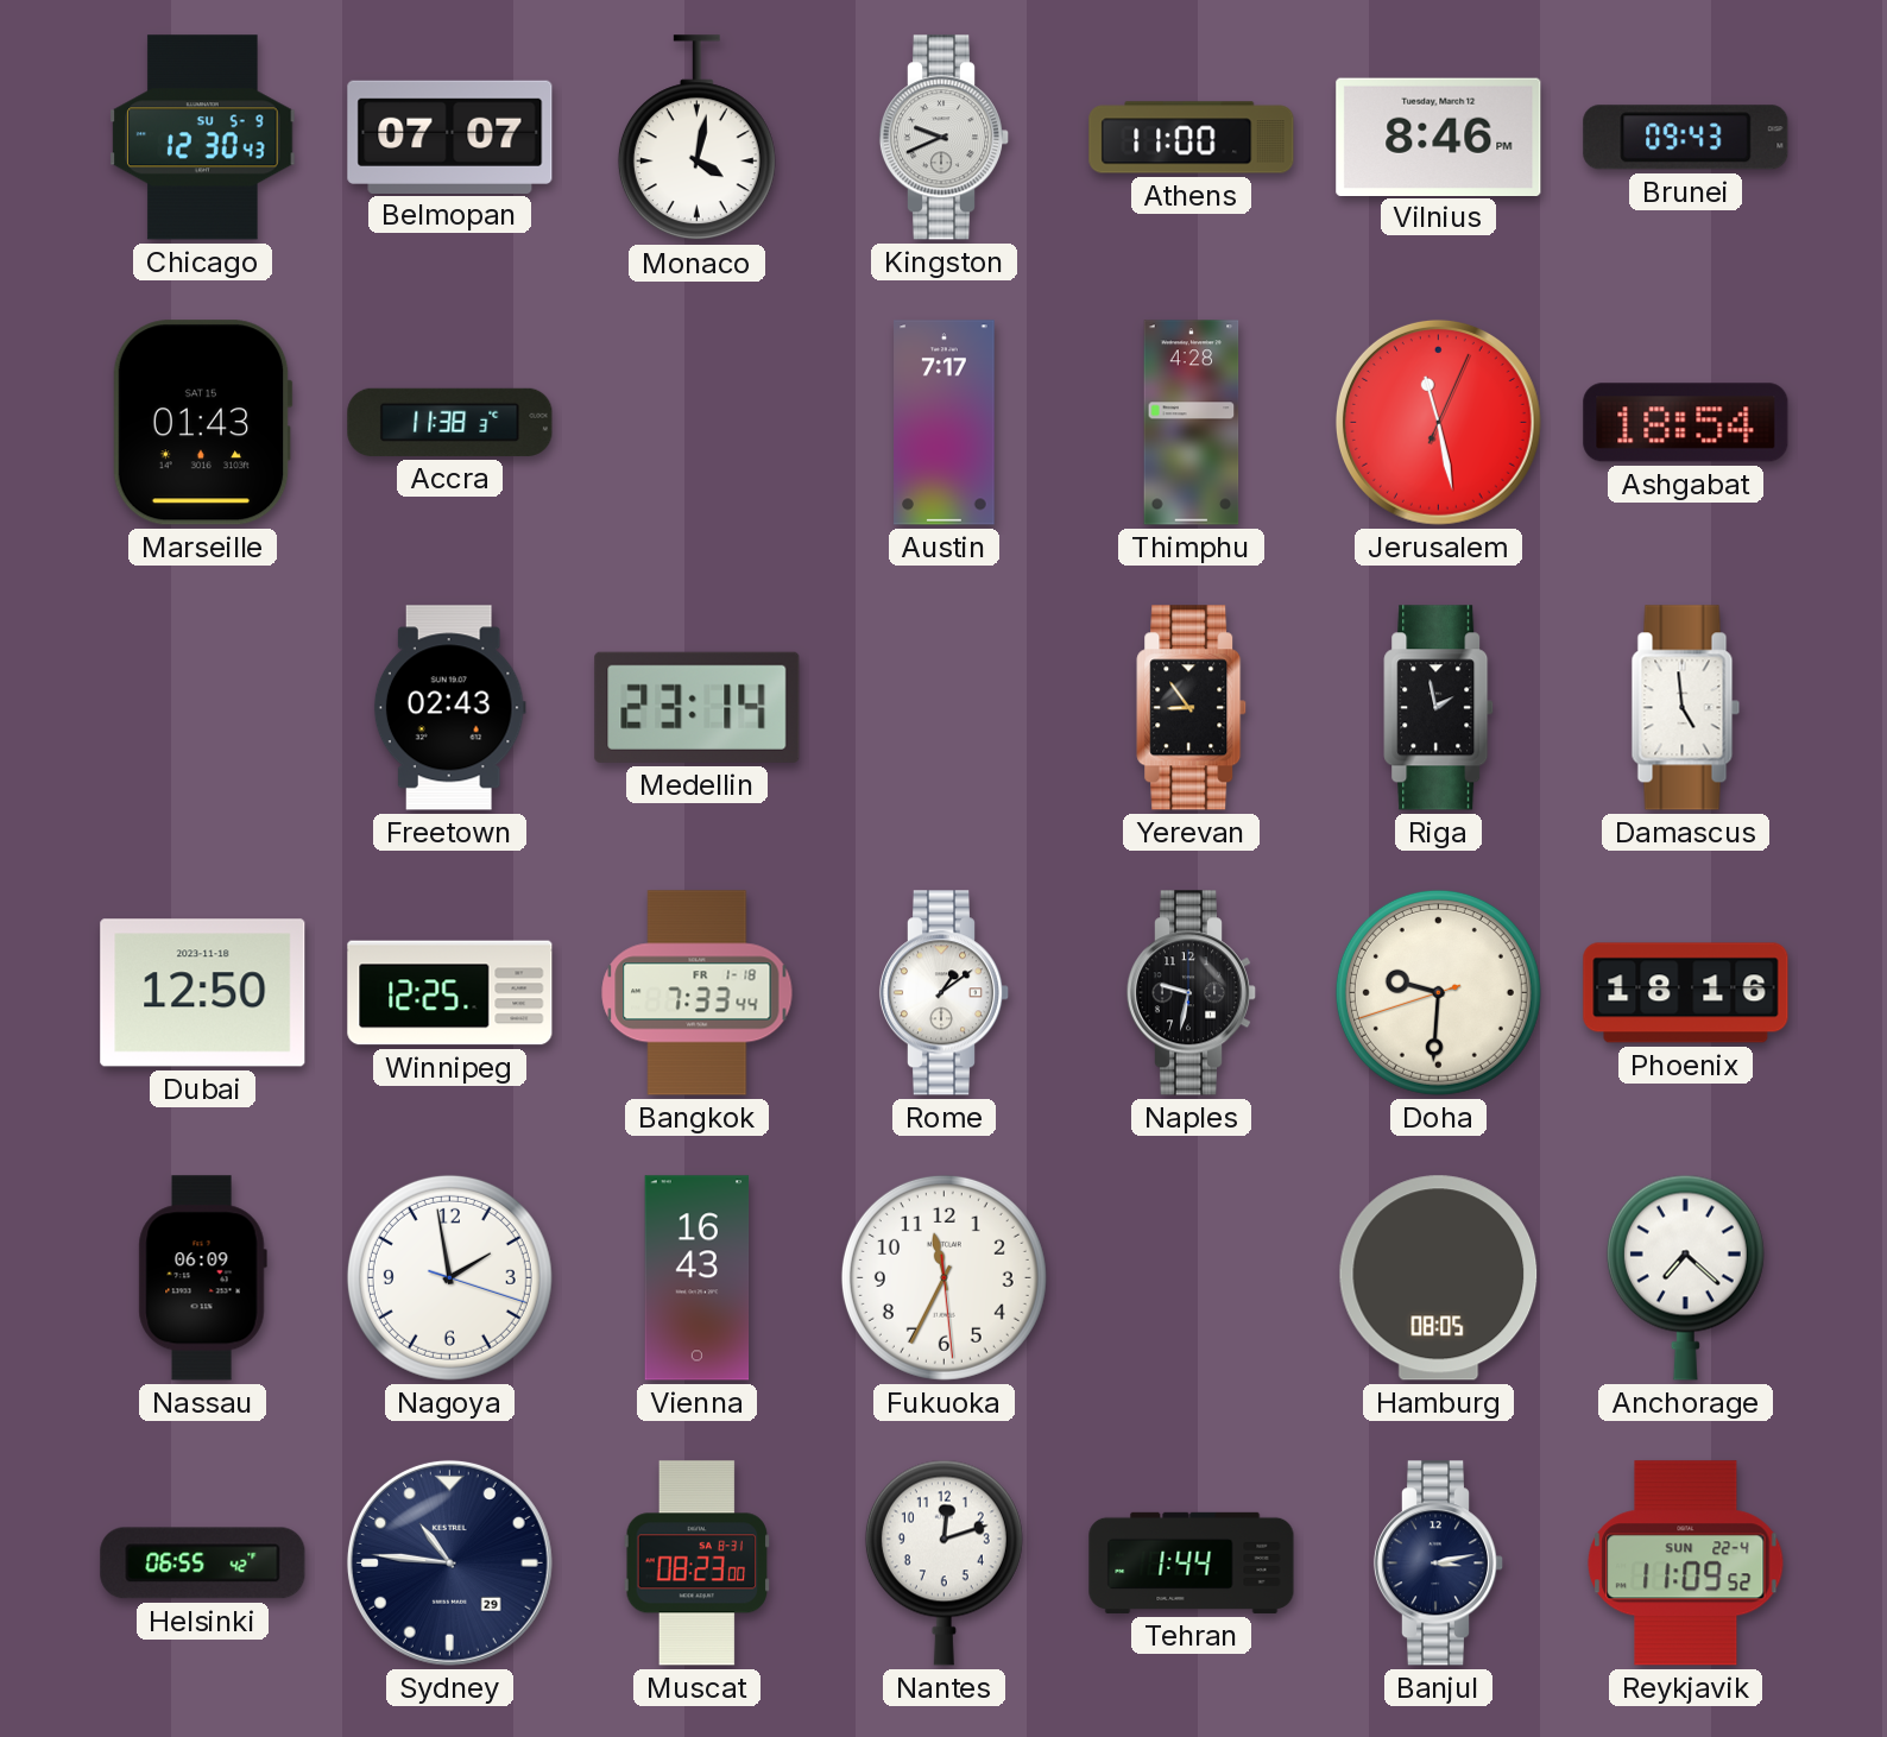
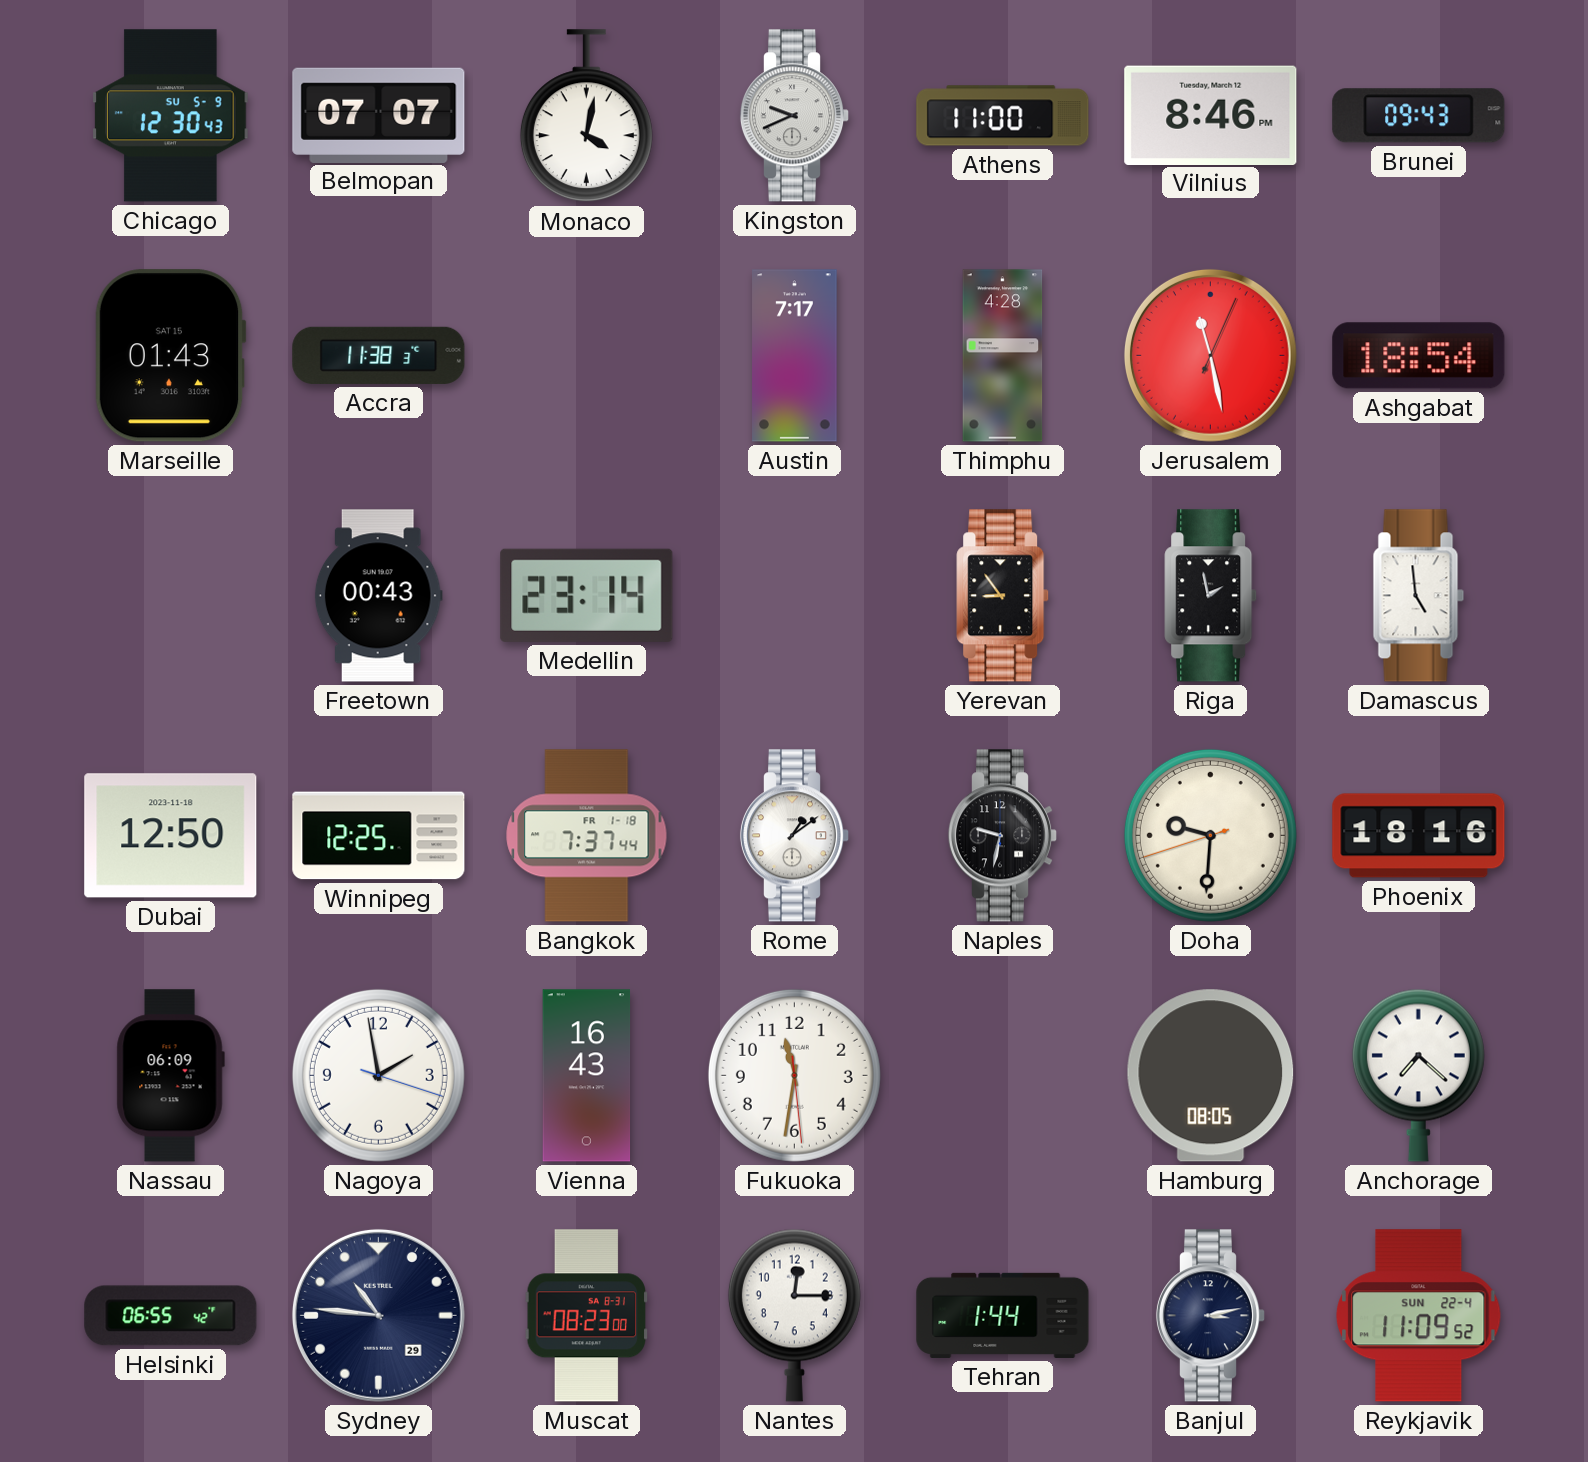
Freetown: 02:43 -> 00:43
Bangkok: 7:33 -> 7:37
Fukuoka: 11:34 -> 11:31
Nantes: 12:12 -> 12:15
